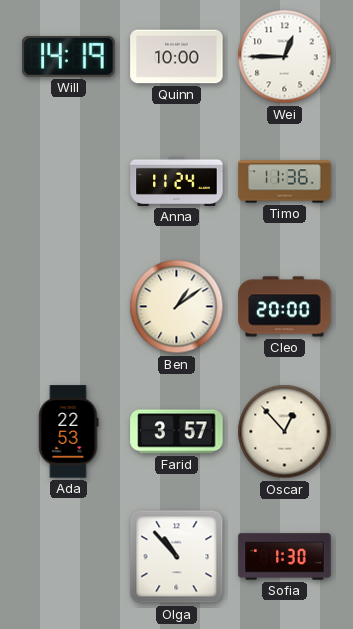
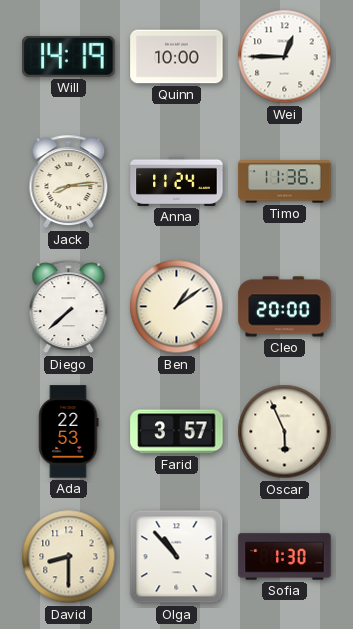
Jack: none -> 8:14
Diego: none -> 7:38
Oscar: 12:53 -> 5:56
David: none -> 8:30
